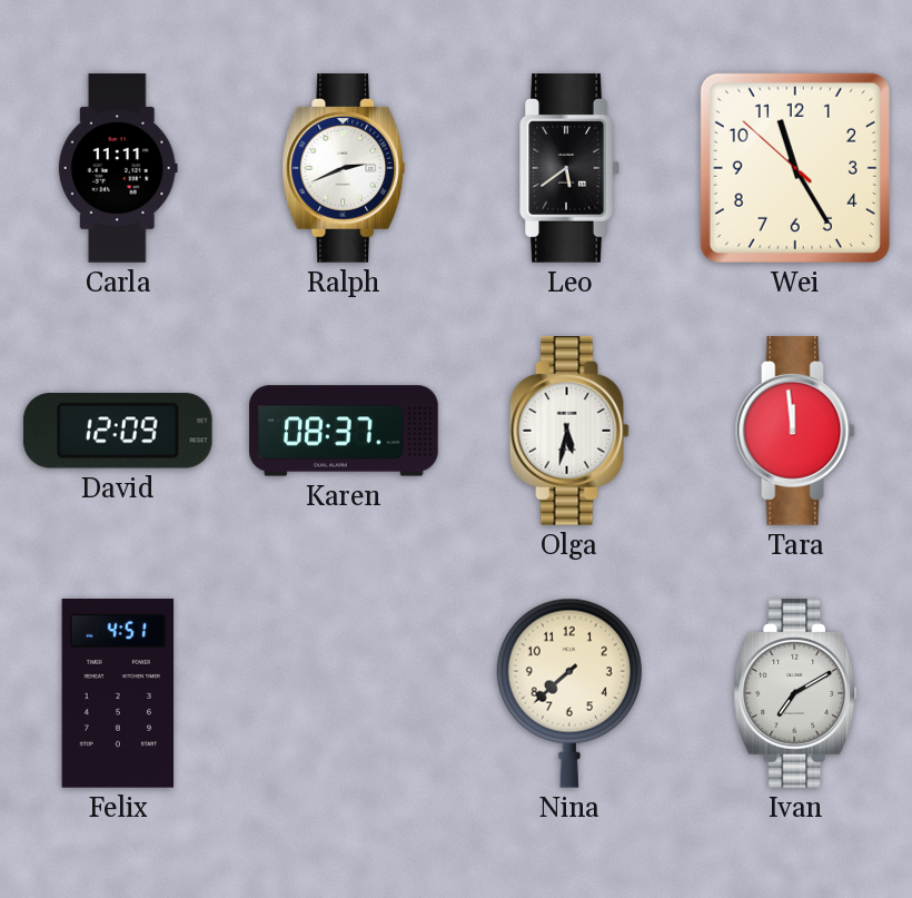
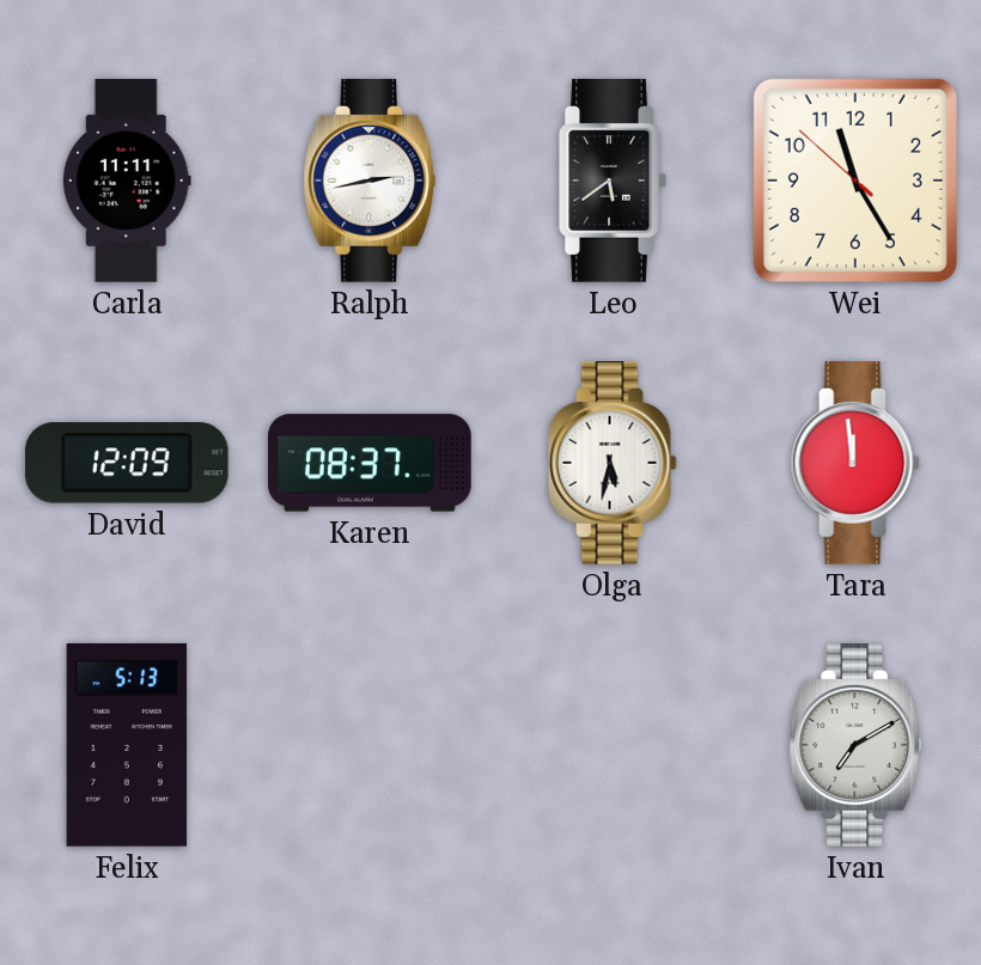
Ralph: 2:41 -> 2:43
Felix: 4:51 -> 5:13
Nina: 7:38 -> none
